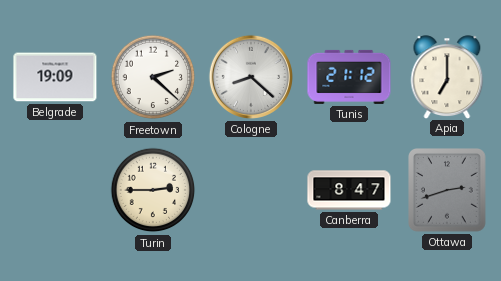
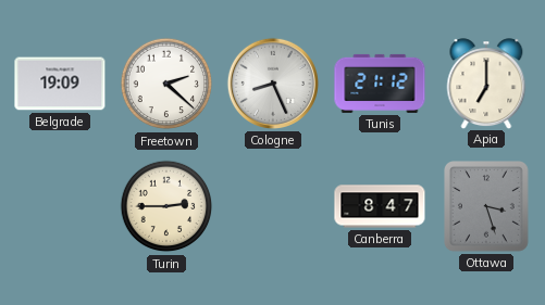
Cologne: 8:22 -> 8:26
Ottawa: 2:42 -> 3:27
